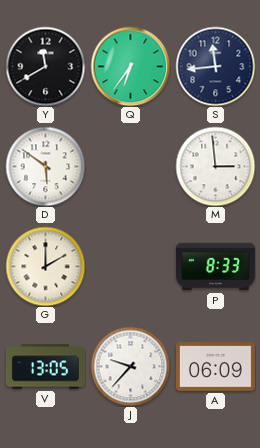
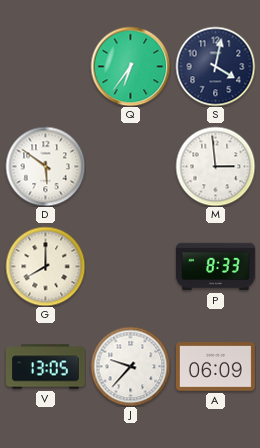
Y: 11:40 -> none
S: 11:44 -> 4:02
G: 2:00 -> 8:00
